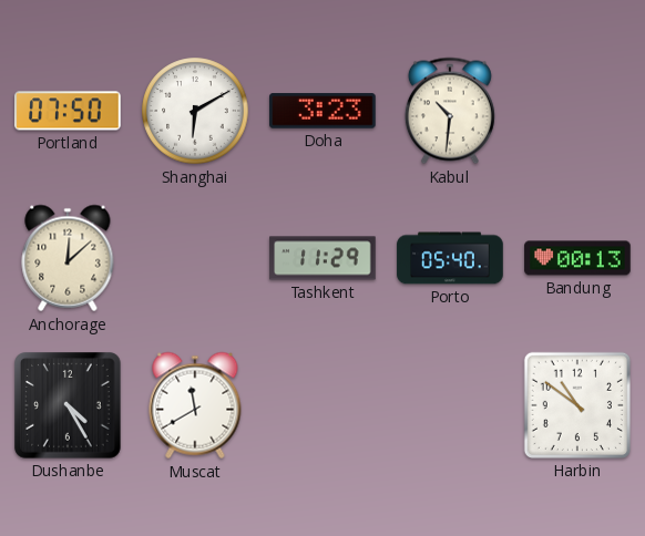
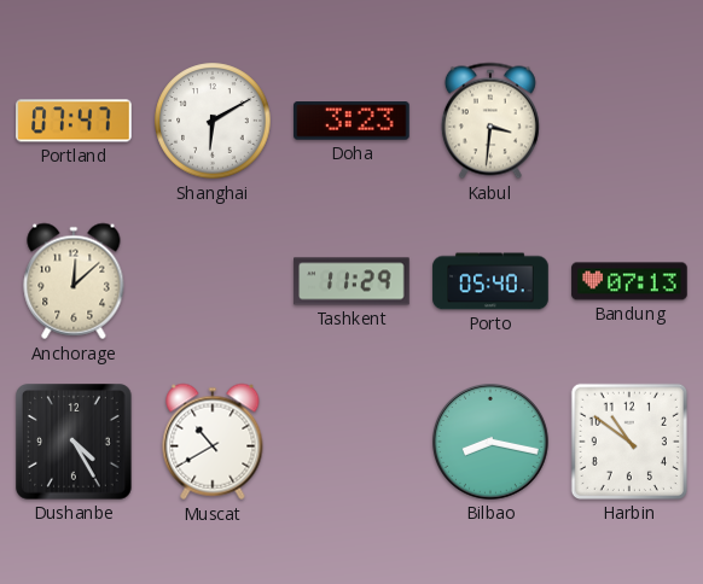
Portland: 07:50 -> 07:47
Kabul: 10:31 -> 3:31
Bandung: 00:13 -> 07:13
Muscat: 11:40 -> 10:40
Bilbao: none -> 8:17
